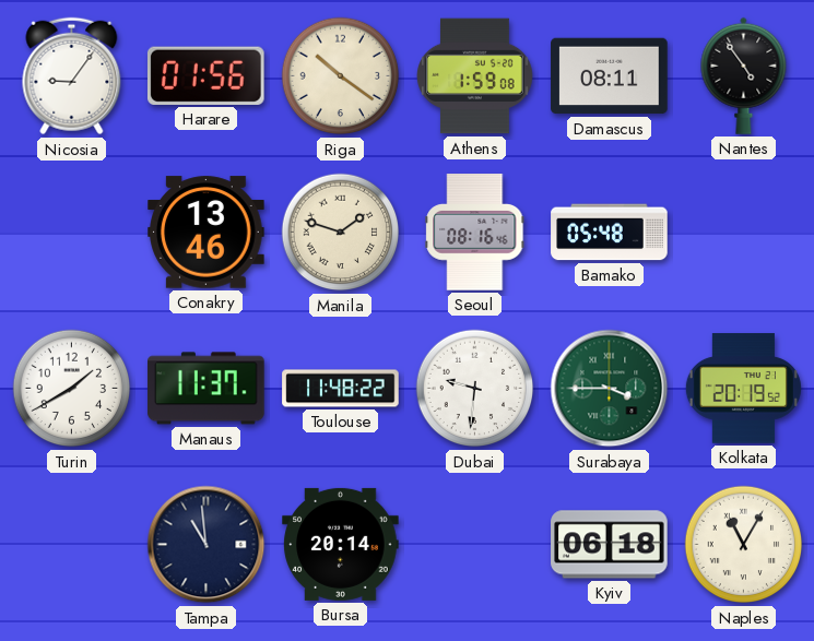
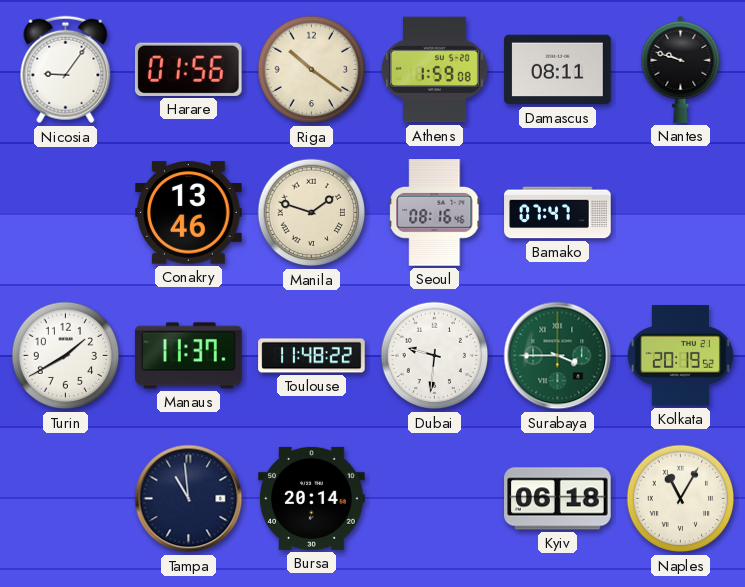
Nantes: 4:54 -> 9:48
Bamako: 05:48 -> 07:47
